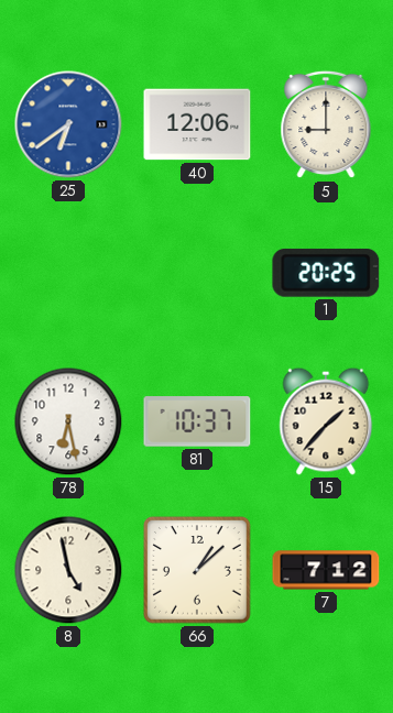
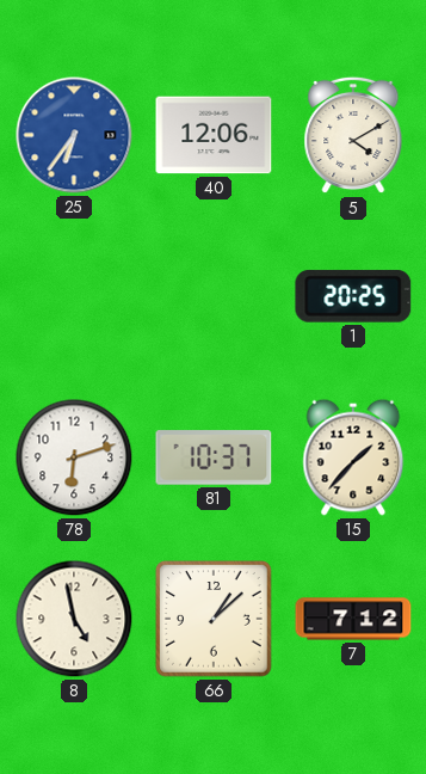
25: 6:39 -> 6:36
5: 9:00 -> 4:10
78: 6:28 -> 6:12
